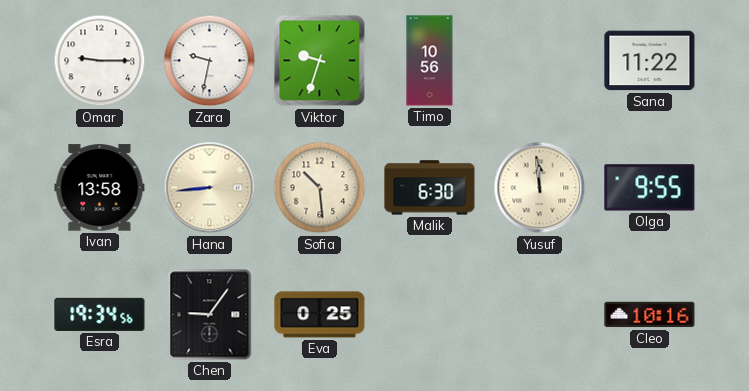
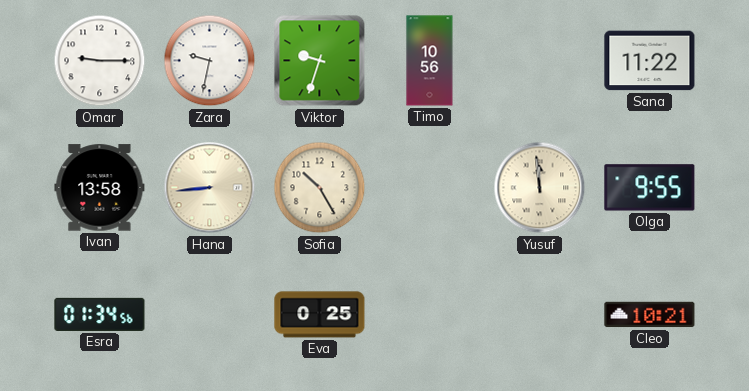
Sofia: 10:29 -> 10:25
Malik: 6:30 -> none
Esra: 19:34 -> 01:34
Chen: 9:06 -> none
Cleo: 10:16 -> 10:21
